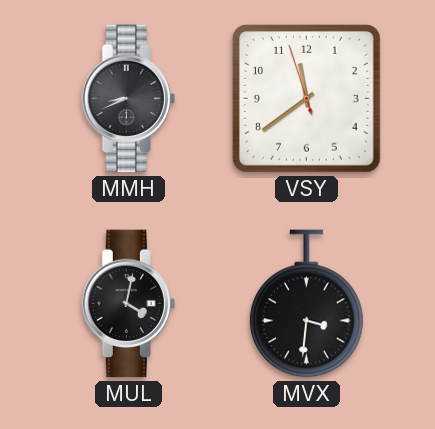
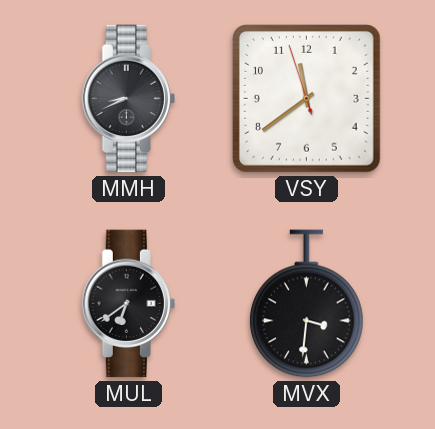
MUL: 4:02 -> 6:39
